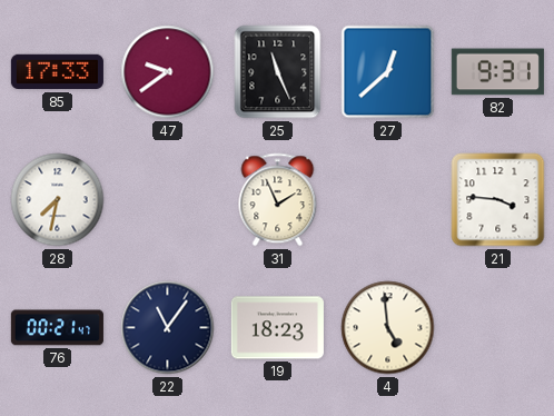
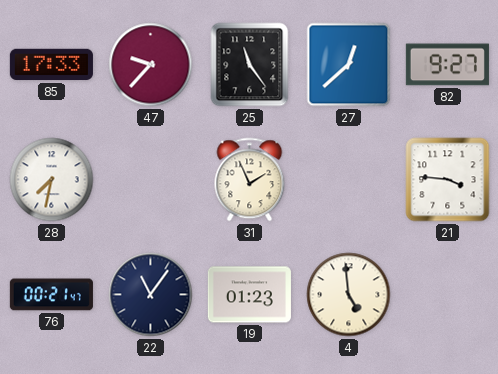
47: 9:39 -> 9:37
25: 11:26 -> 11:24
82: 9:31 -> 9:27
19: 18:23 -> 01:23
